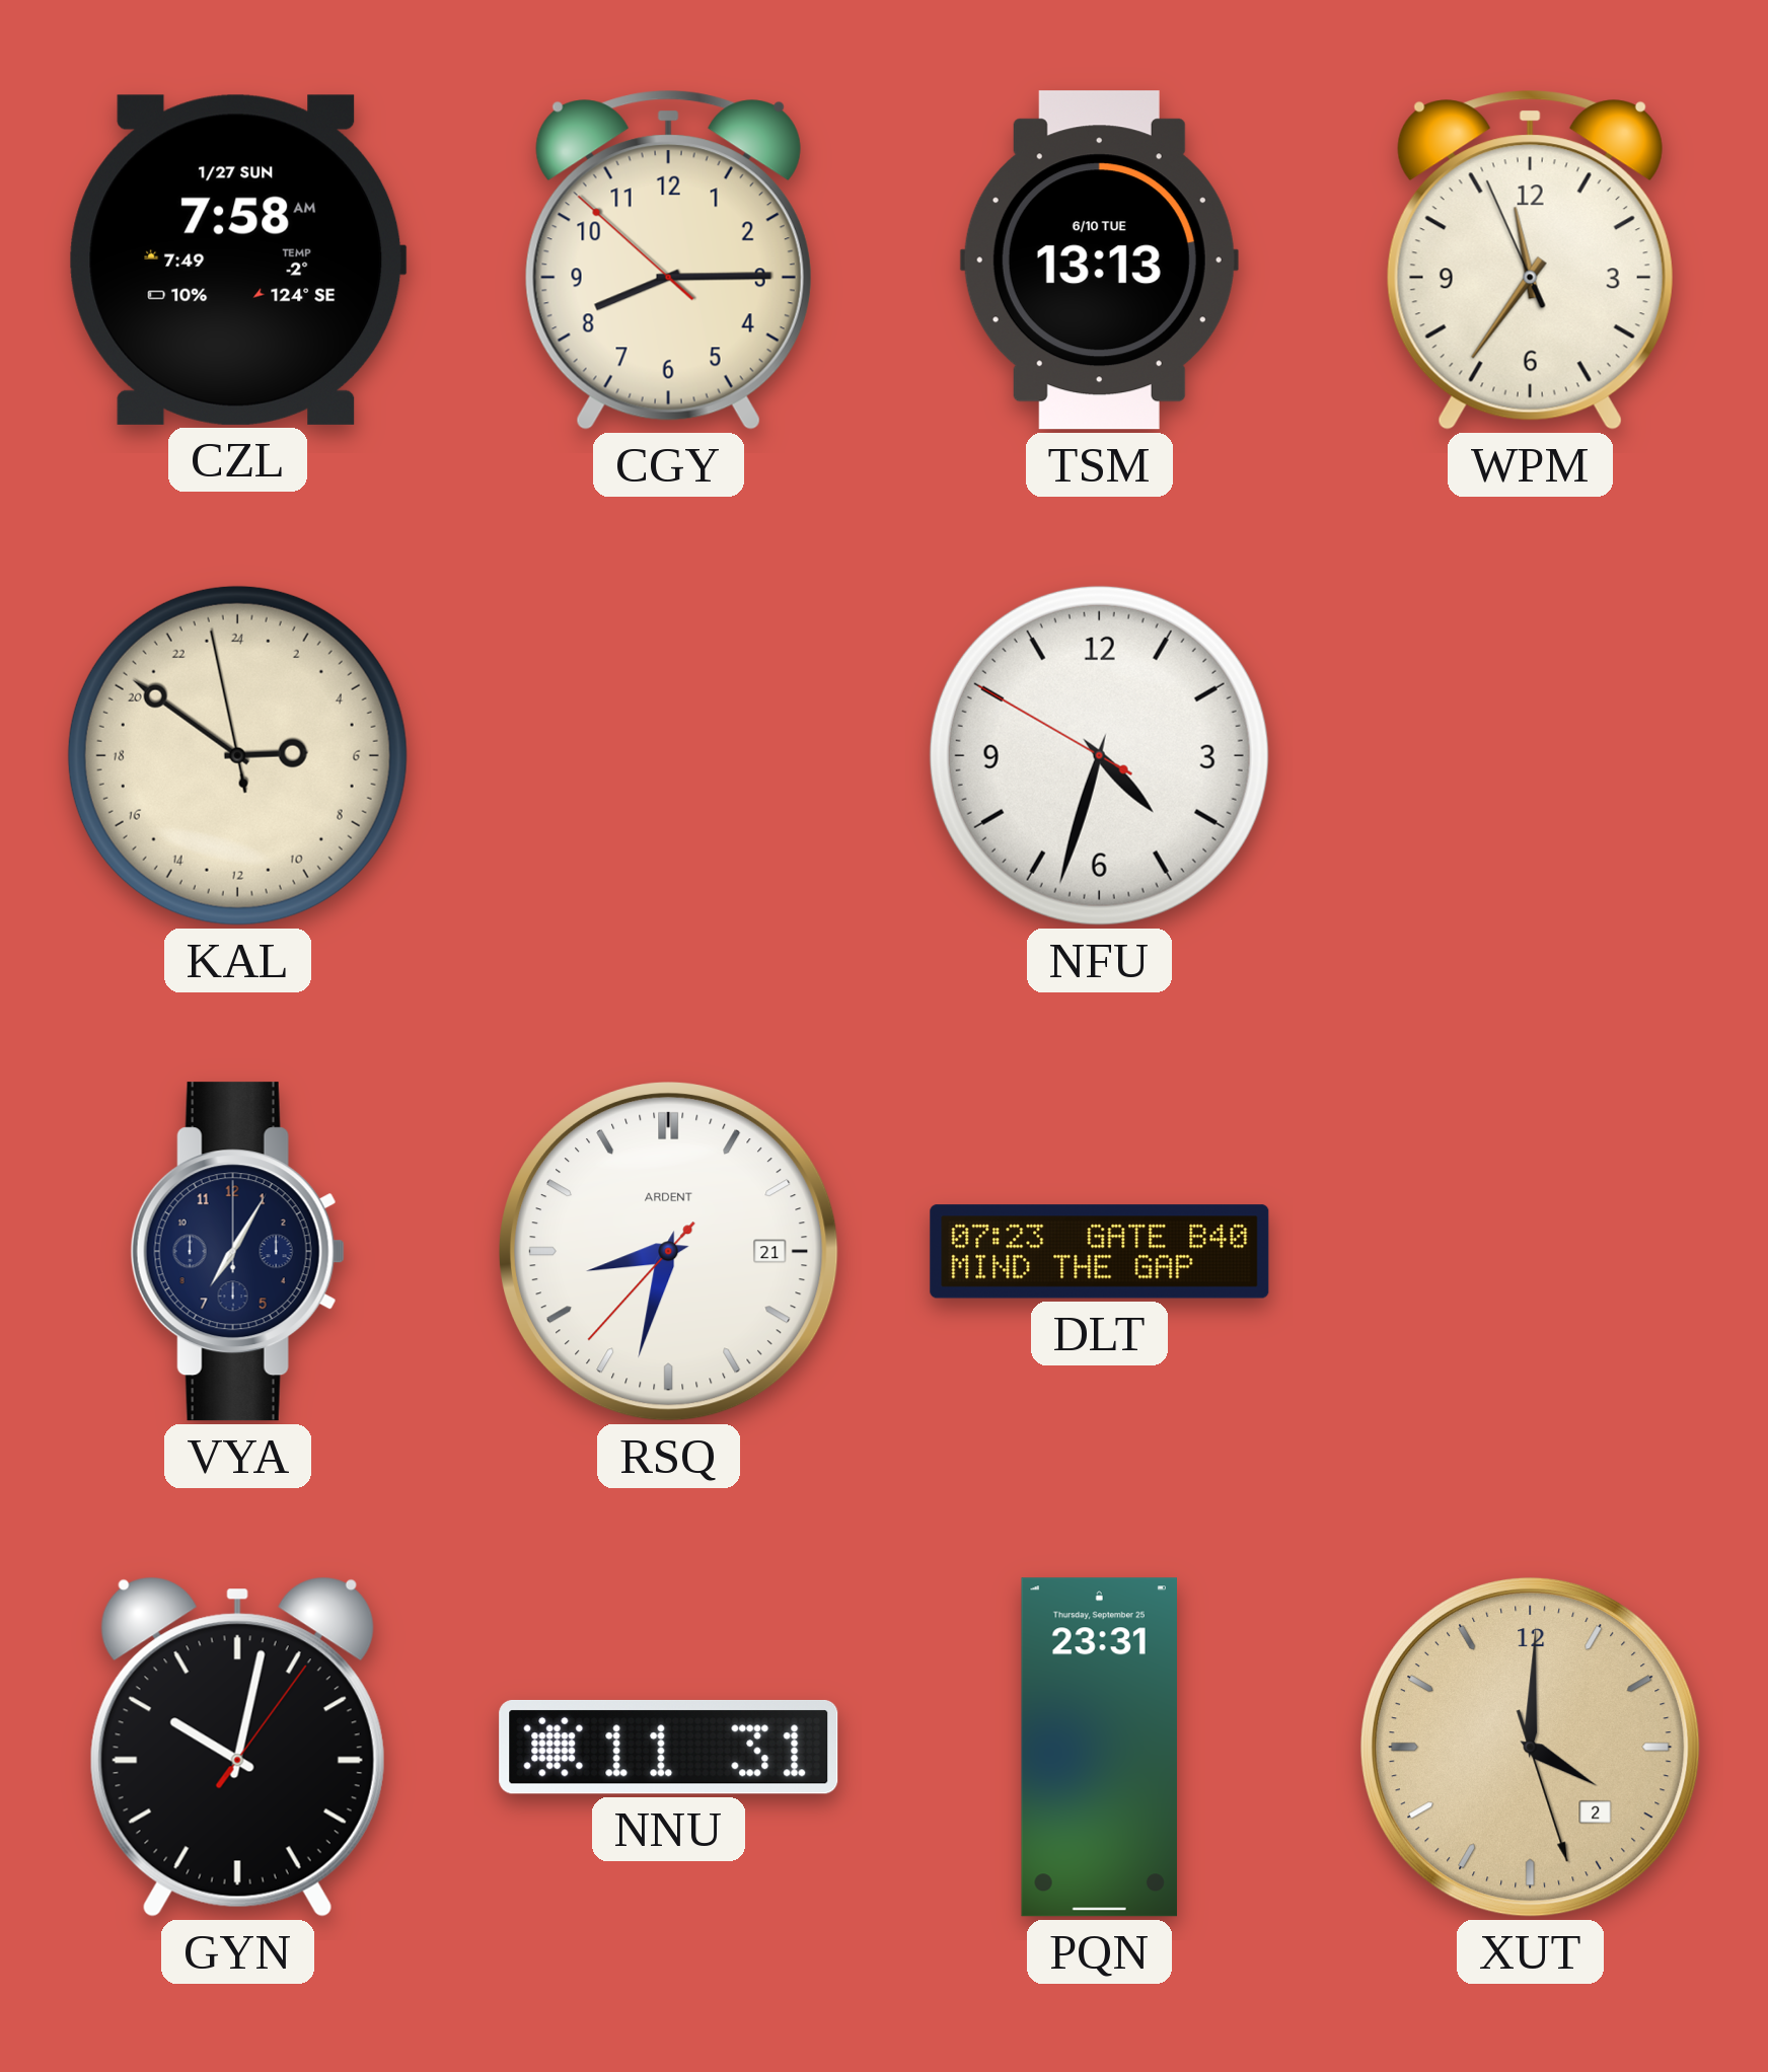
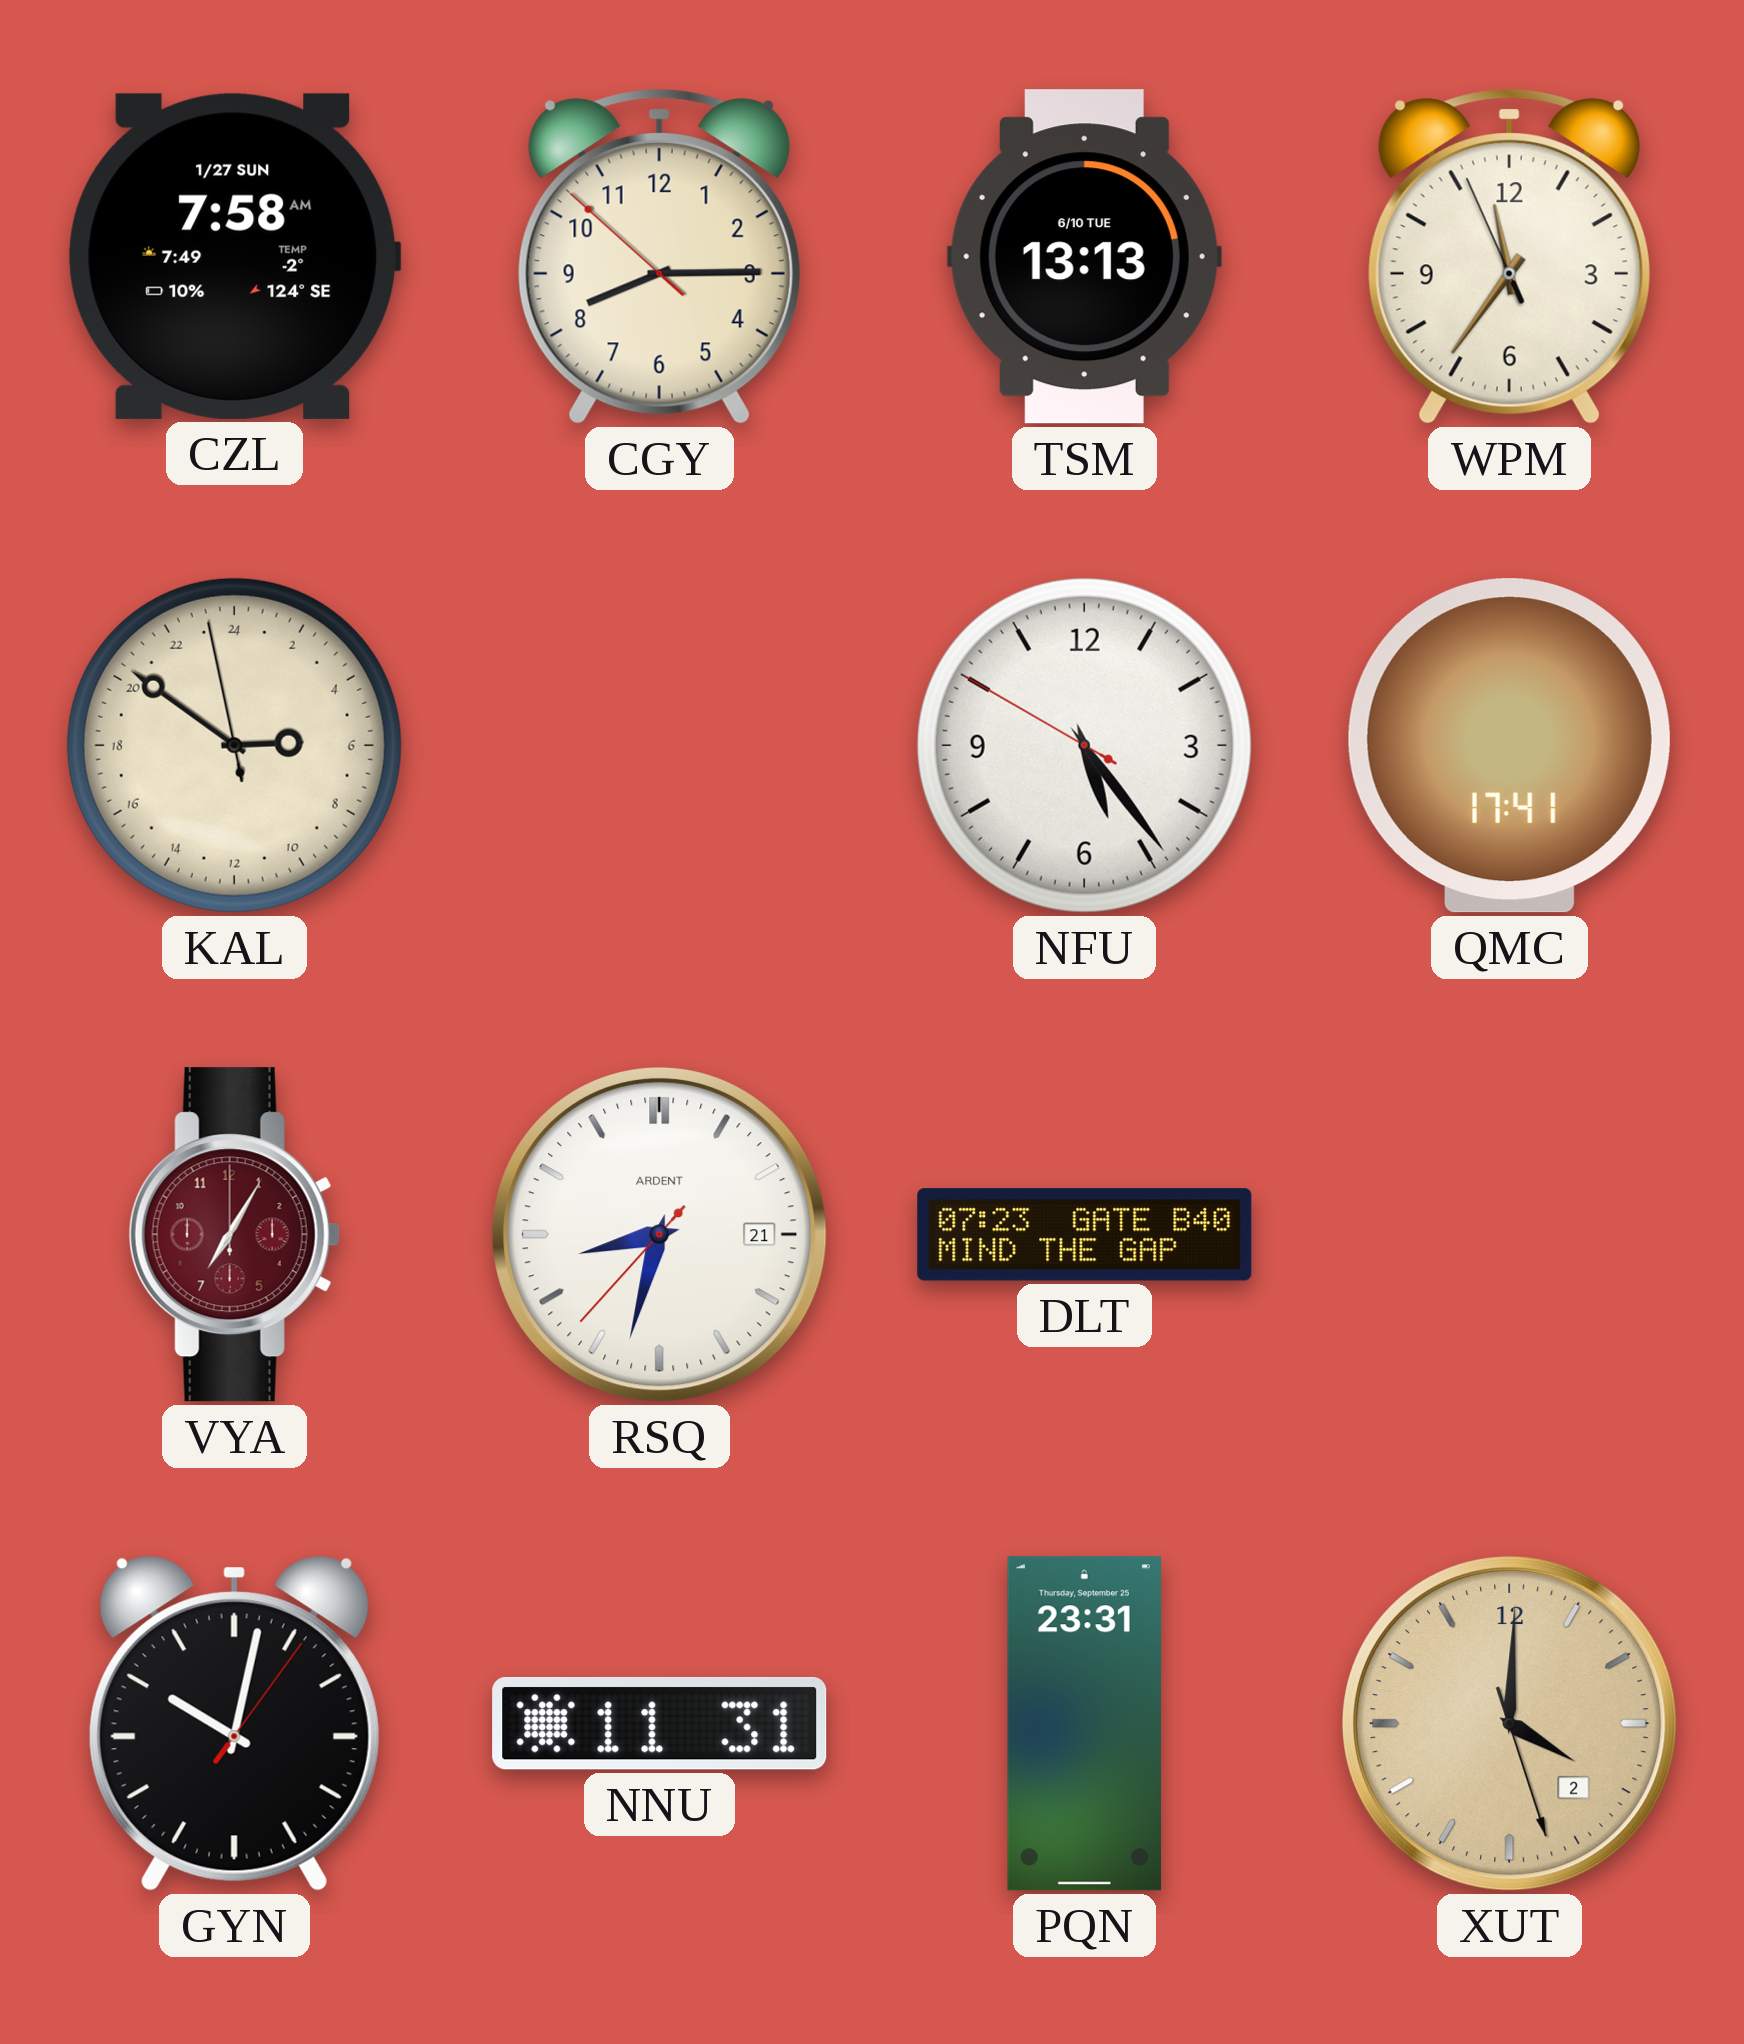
NFU: 4:32 -> 5:23
QMC: none -> 17:41
VYA dial: navy -> burgundy
